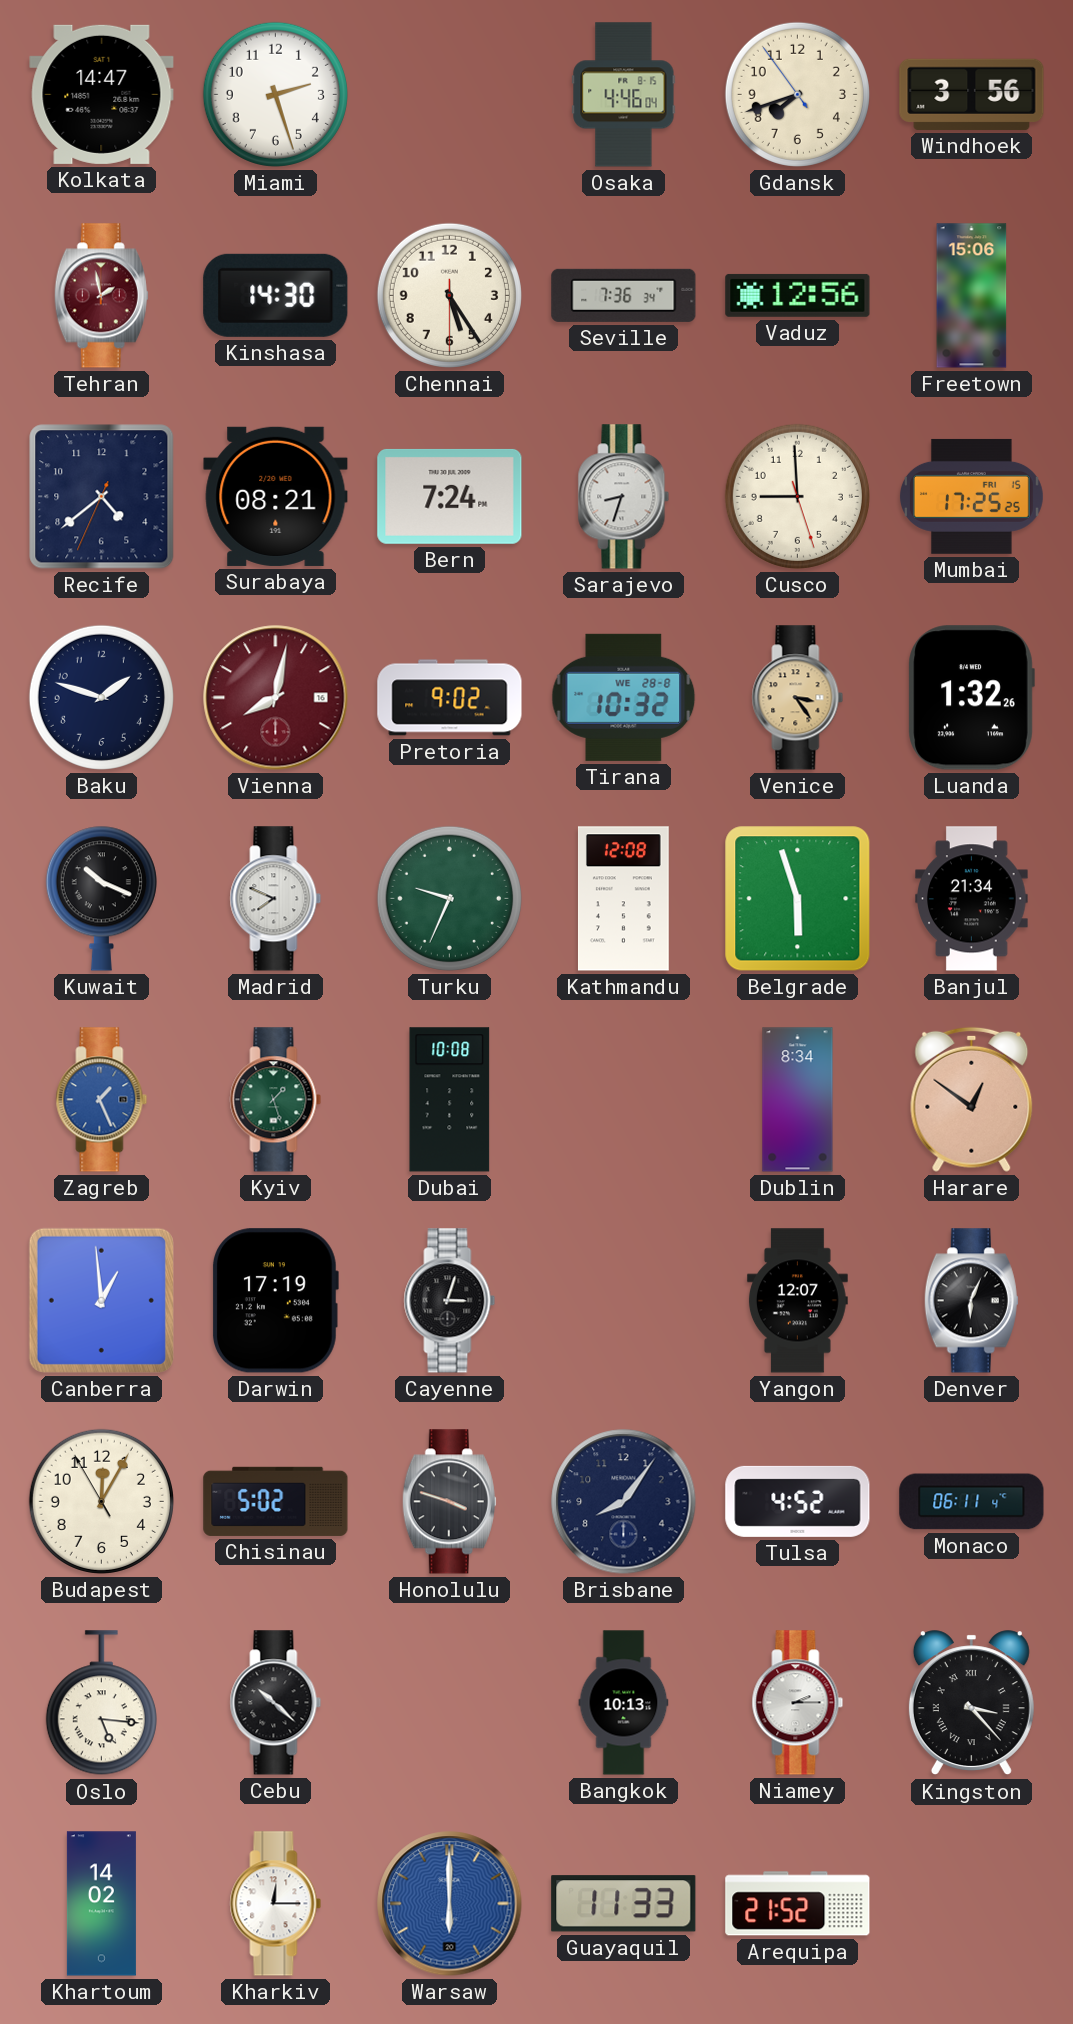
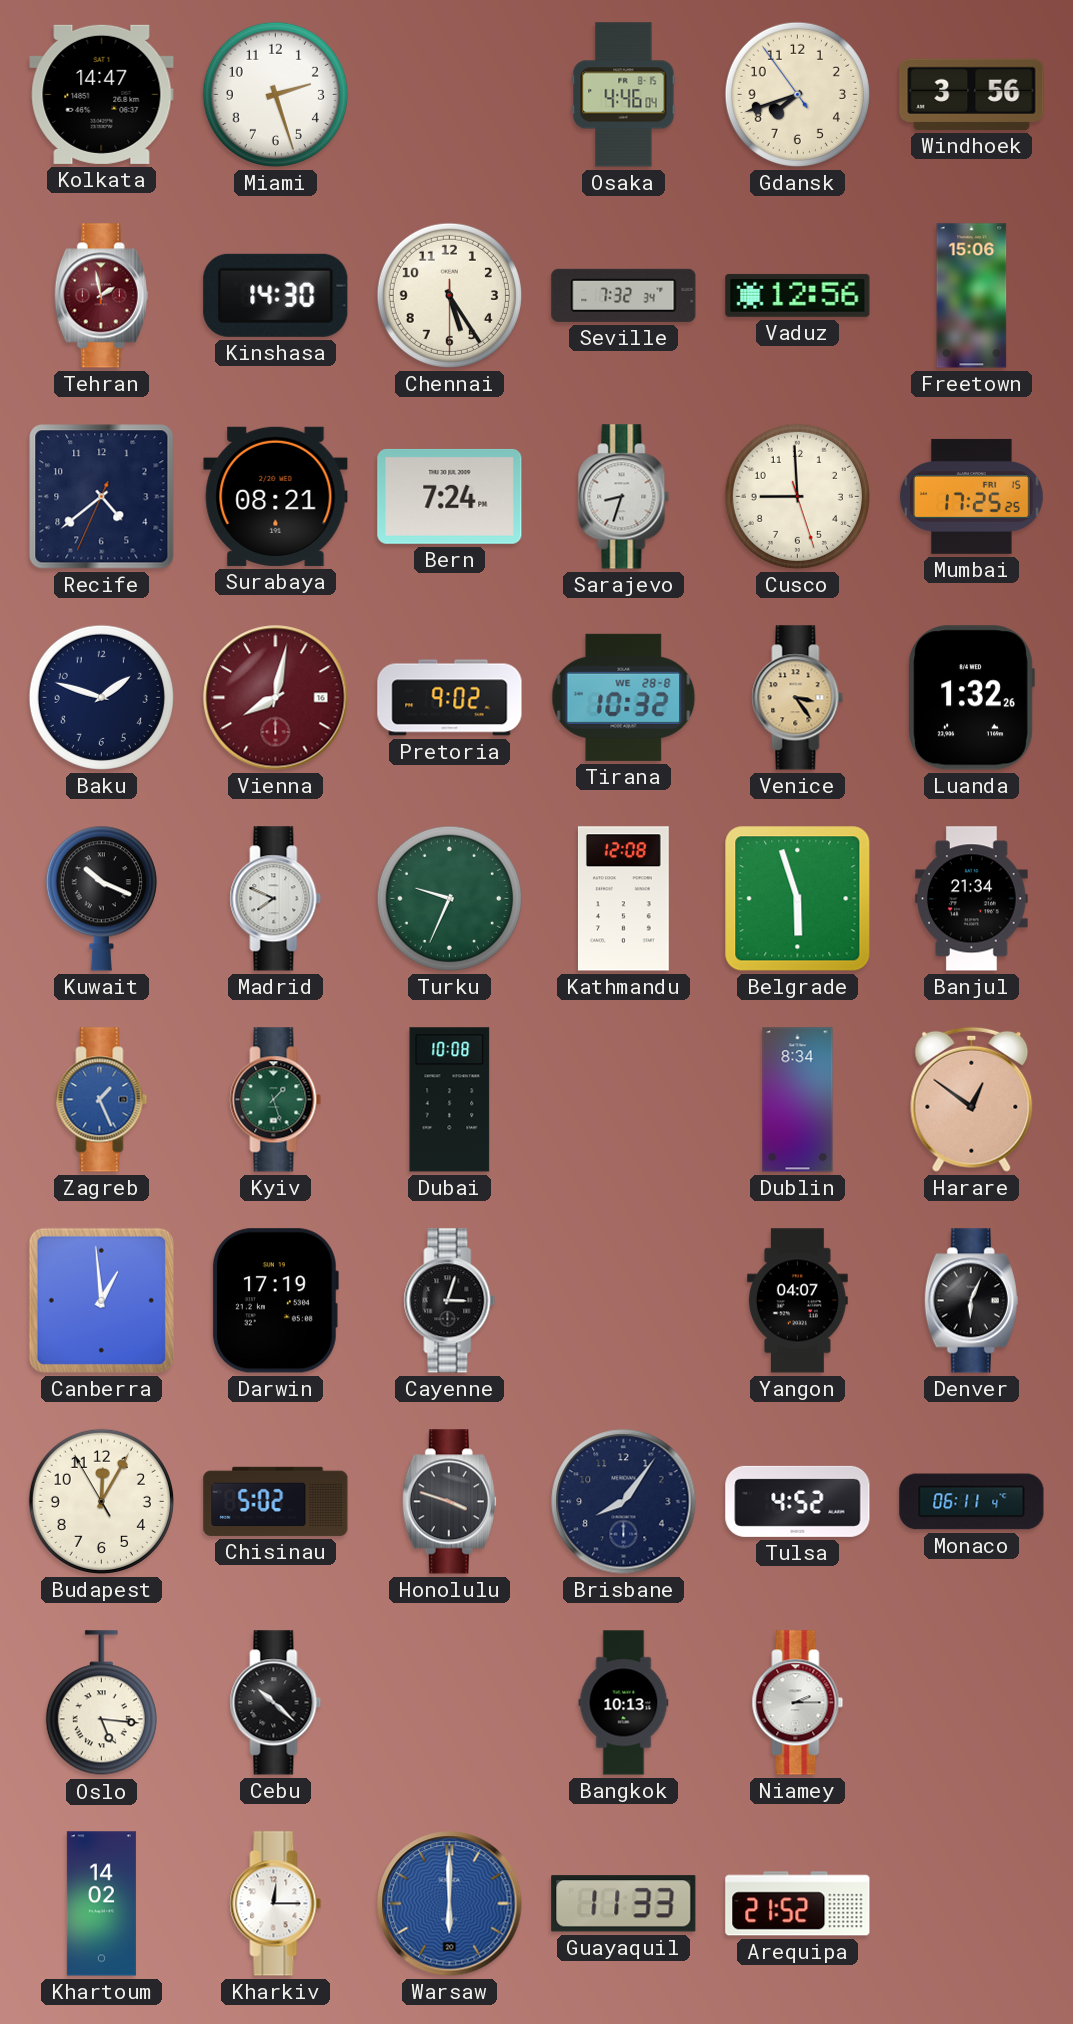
Seville: 7:36 -> 7:32
Yangon: 12:07 -> 04:07
Kingston: 3:23 -> none
